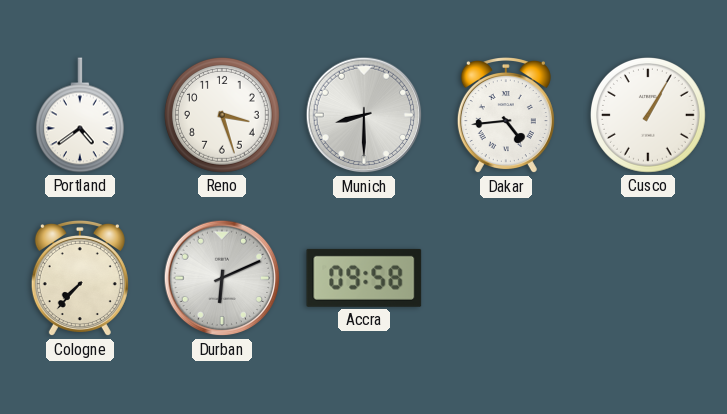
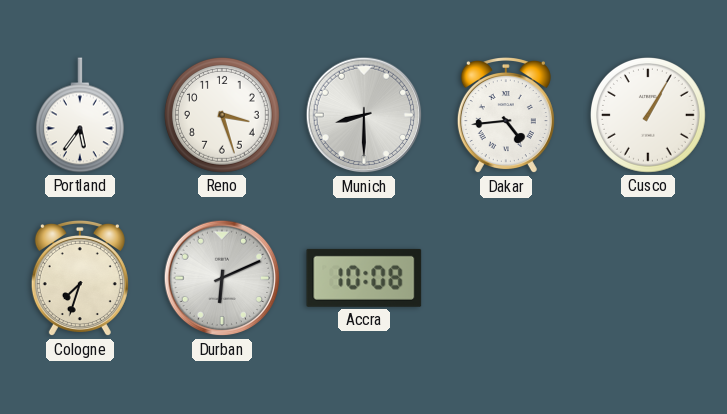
Portland: 4:39 -> 5:36
Cologne: 7:37 -> 7:33
Accra: 09:58 -> 10:08
